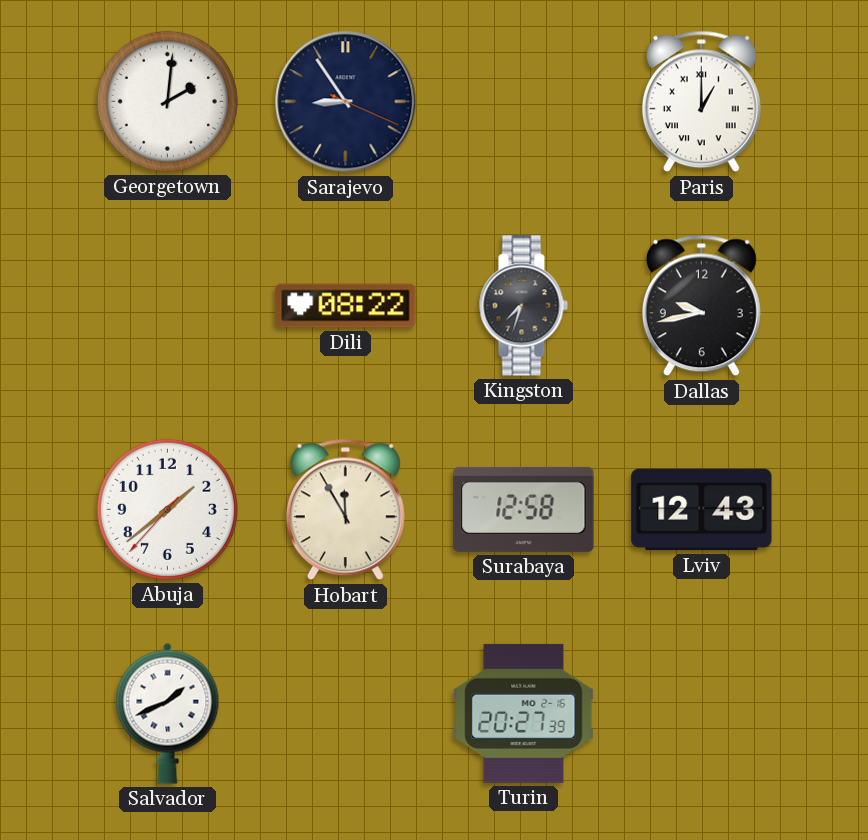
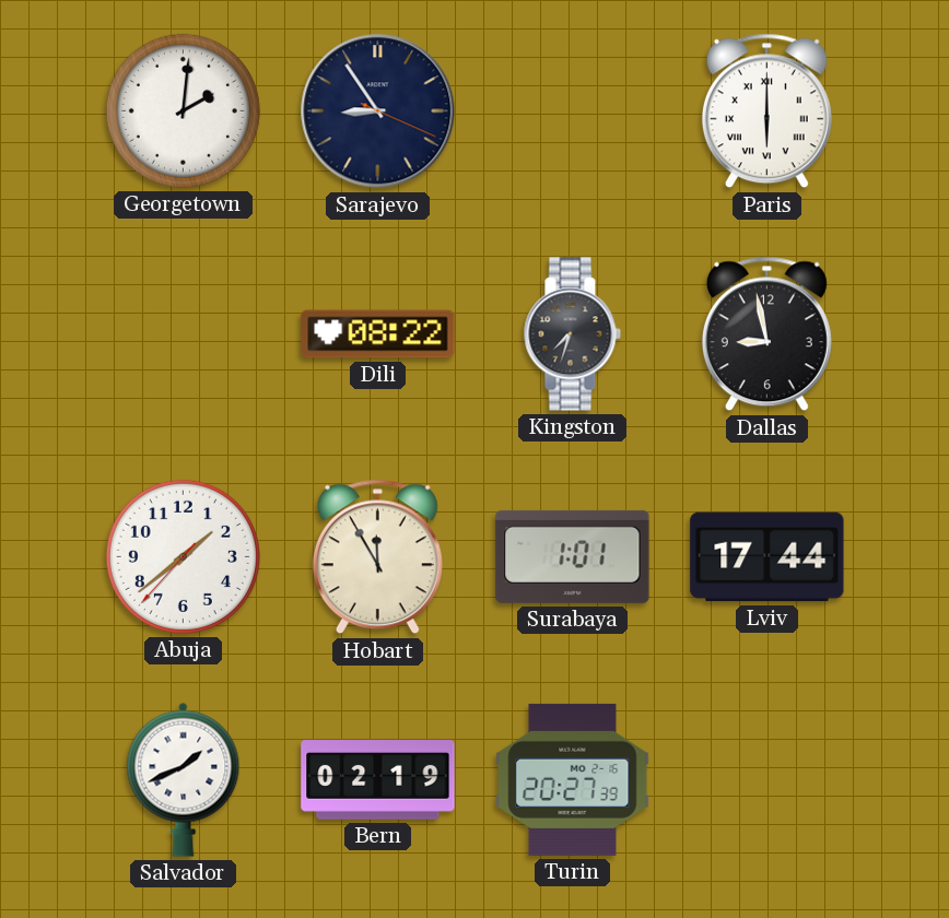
Paris: 1:00 -> 6:00
Dallas: 9:43 -> 8:58
Surabaya: 12:58 -> 1:01
Lviv: 12:43 -> 17:44
Bern: none -> 02:19
